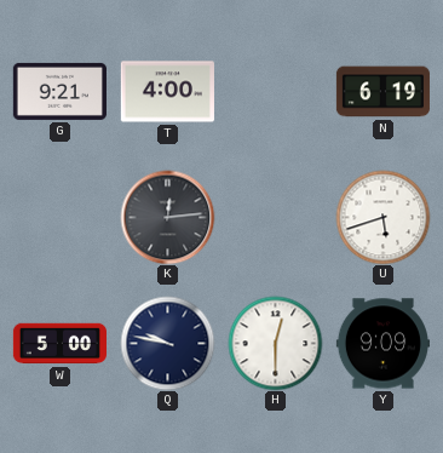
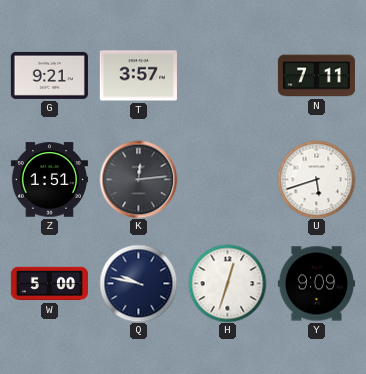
T: 4:00 -> 3:57
N: 6:19 -> 7:11
Z: none -> 1:51
H: 12:30 -> 12:33
